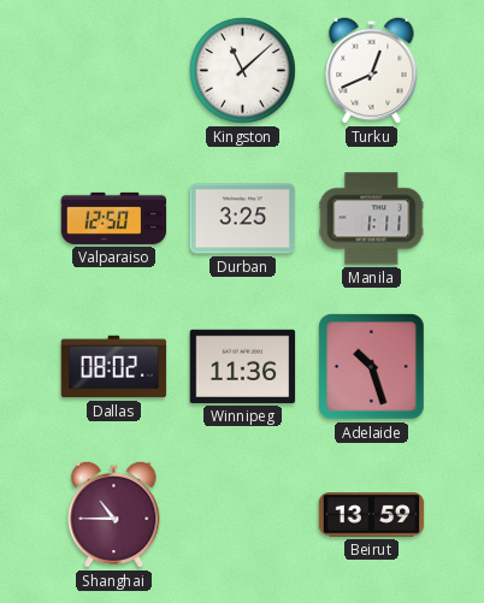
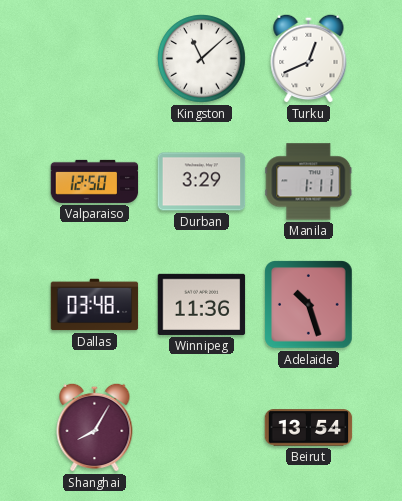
Durban: 3:25 -> 3:29
Dallas: 08:02 -> 03:48
Shanghai: 10:45 -> 8:05
Beirut: 13:59 -> 13:54
